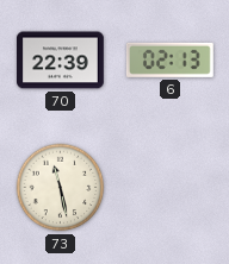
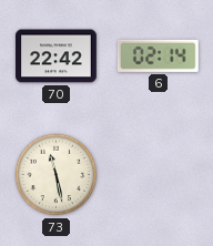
70: 22:39 -> 22:42
6: 02:13 -> 02:14
